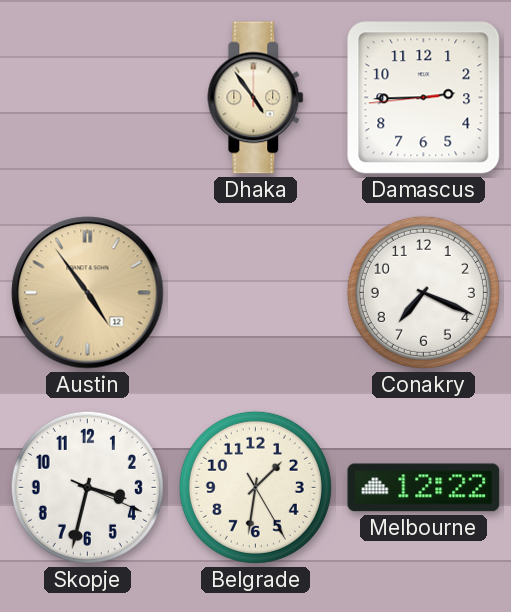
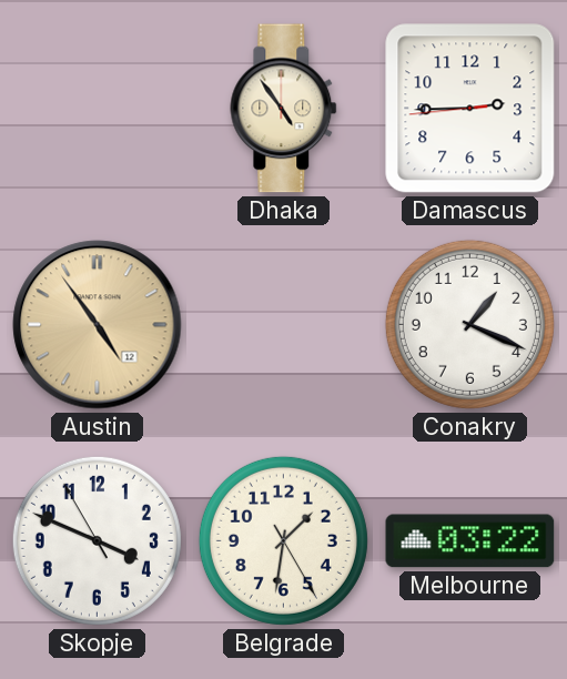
Conakry: 7:19 -> 1:19
Skopje: 3:32 -> 3:48
Melbourne: 12:22 -> 03:22
